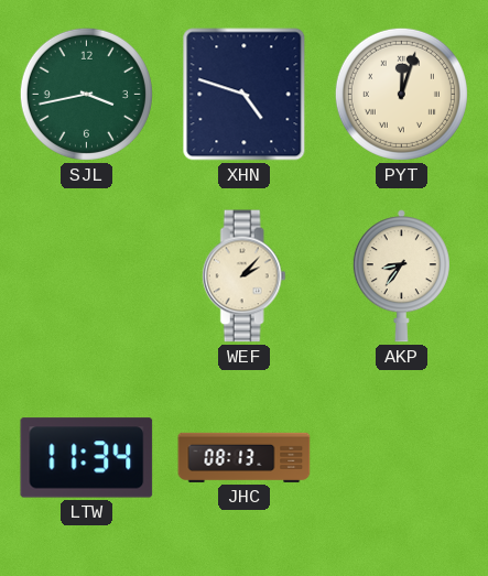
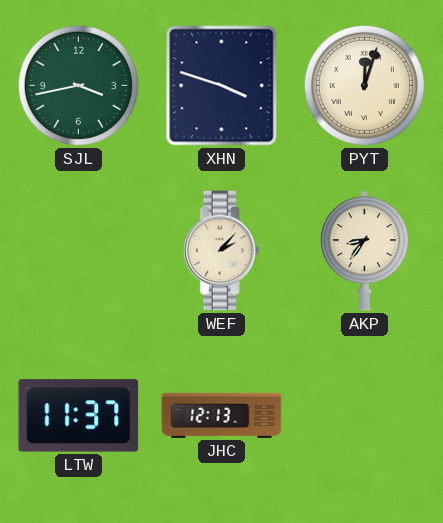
XHN: 4:48 -> 3:48
LTW: 11:34 -> 11:37
JHC: 08:13 -> 12:13
